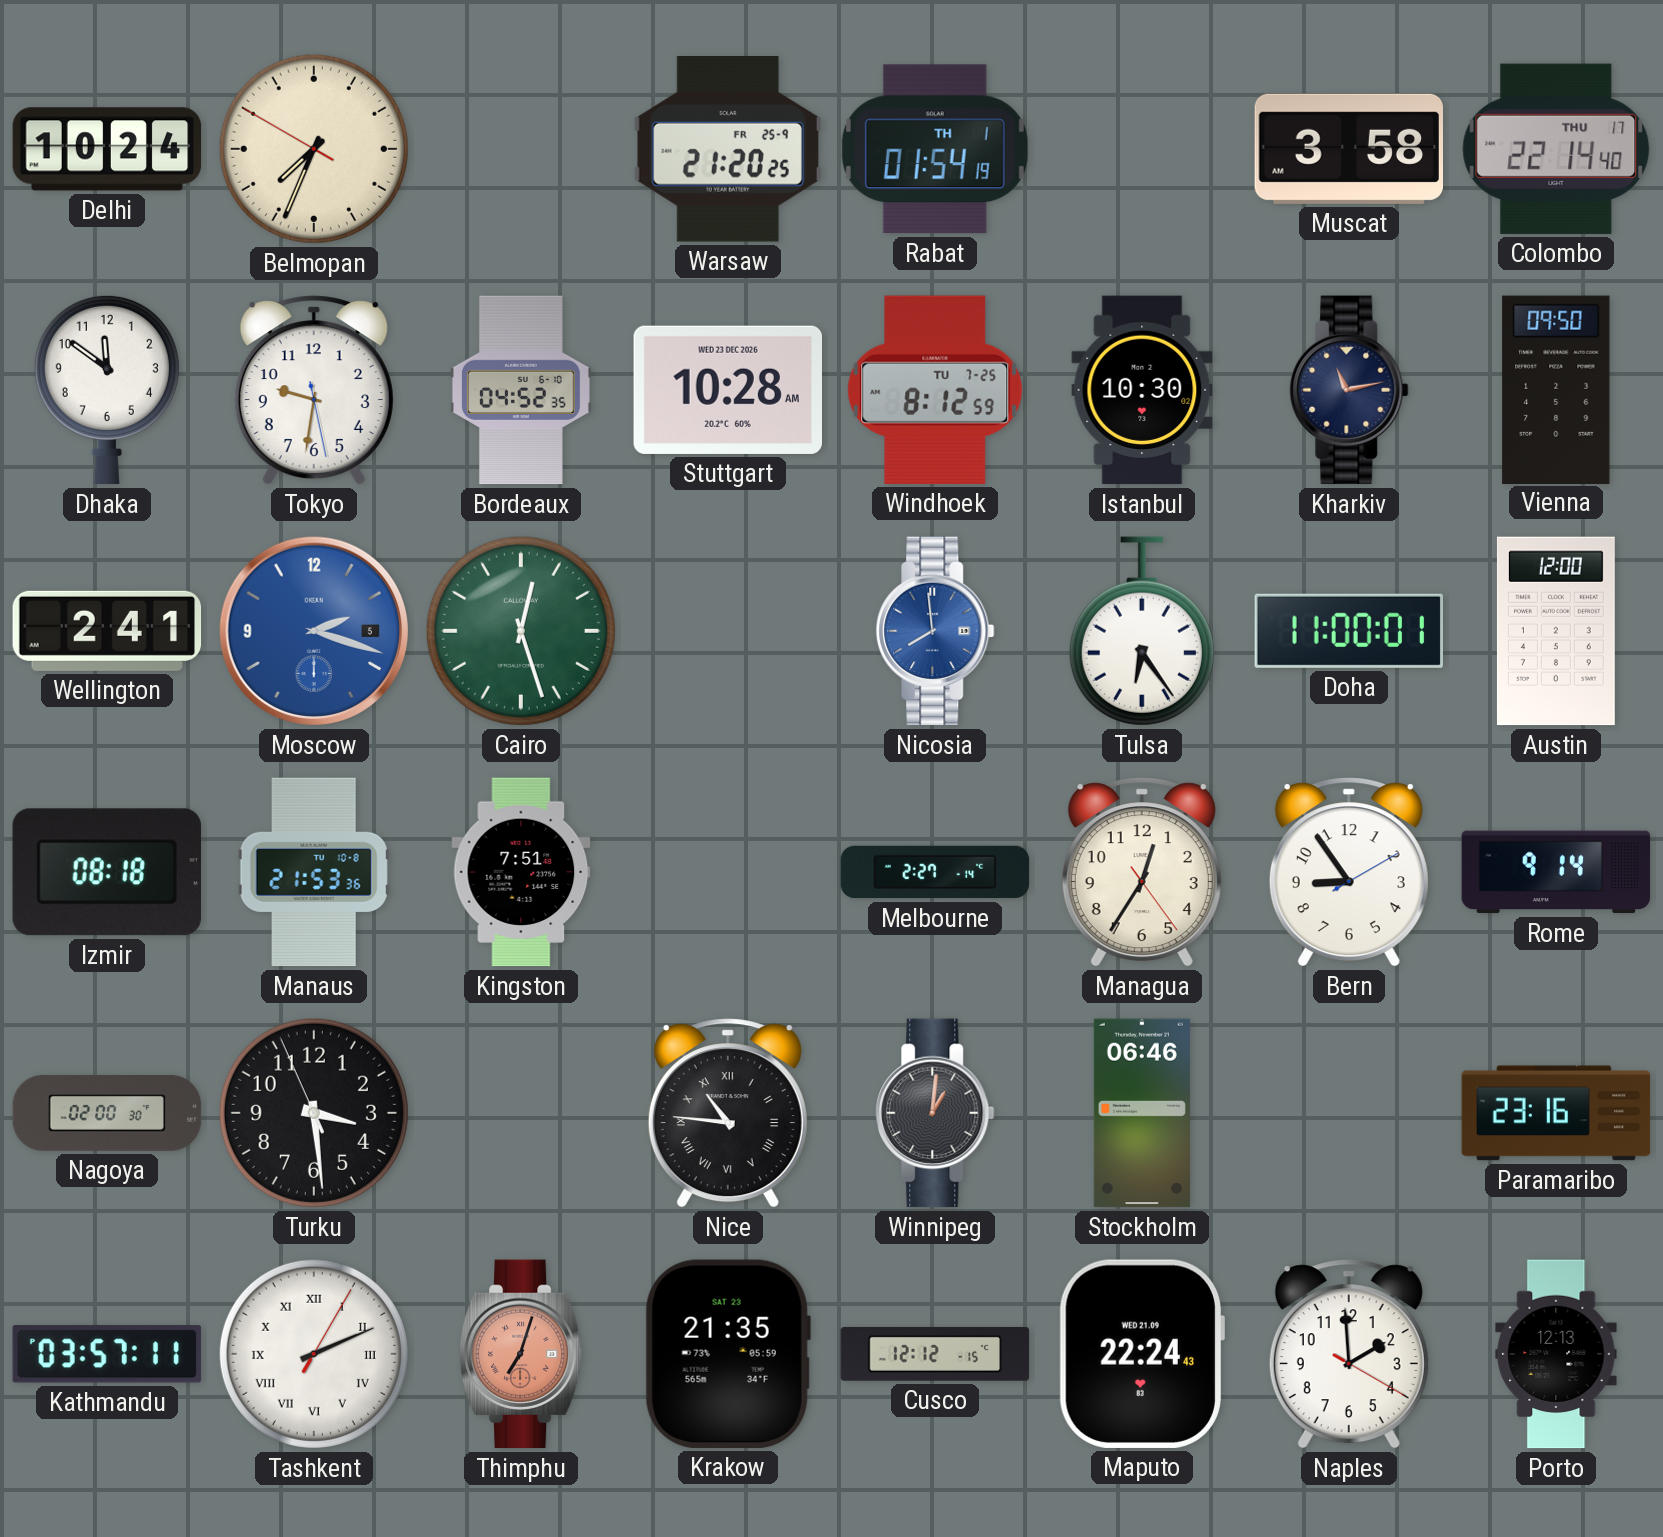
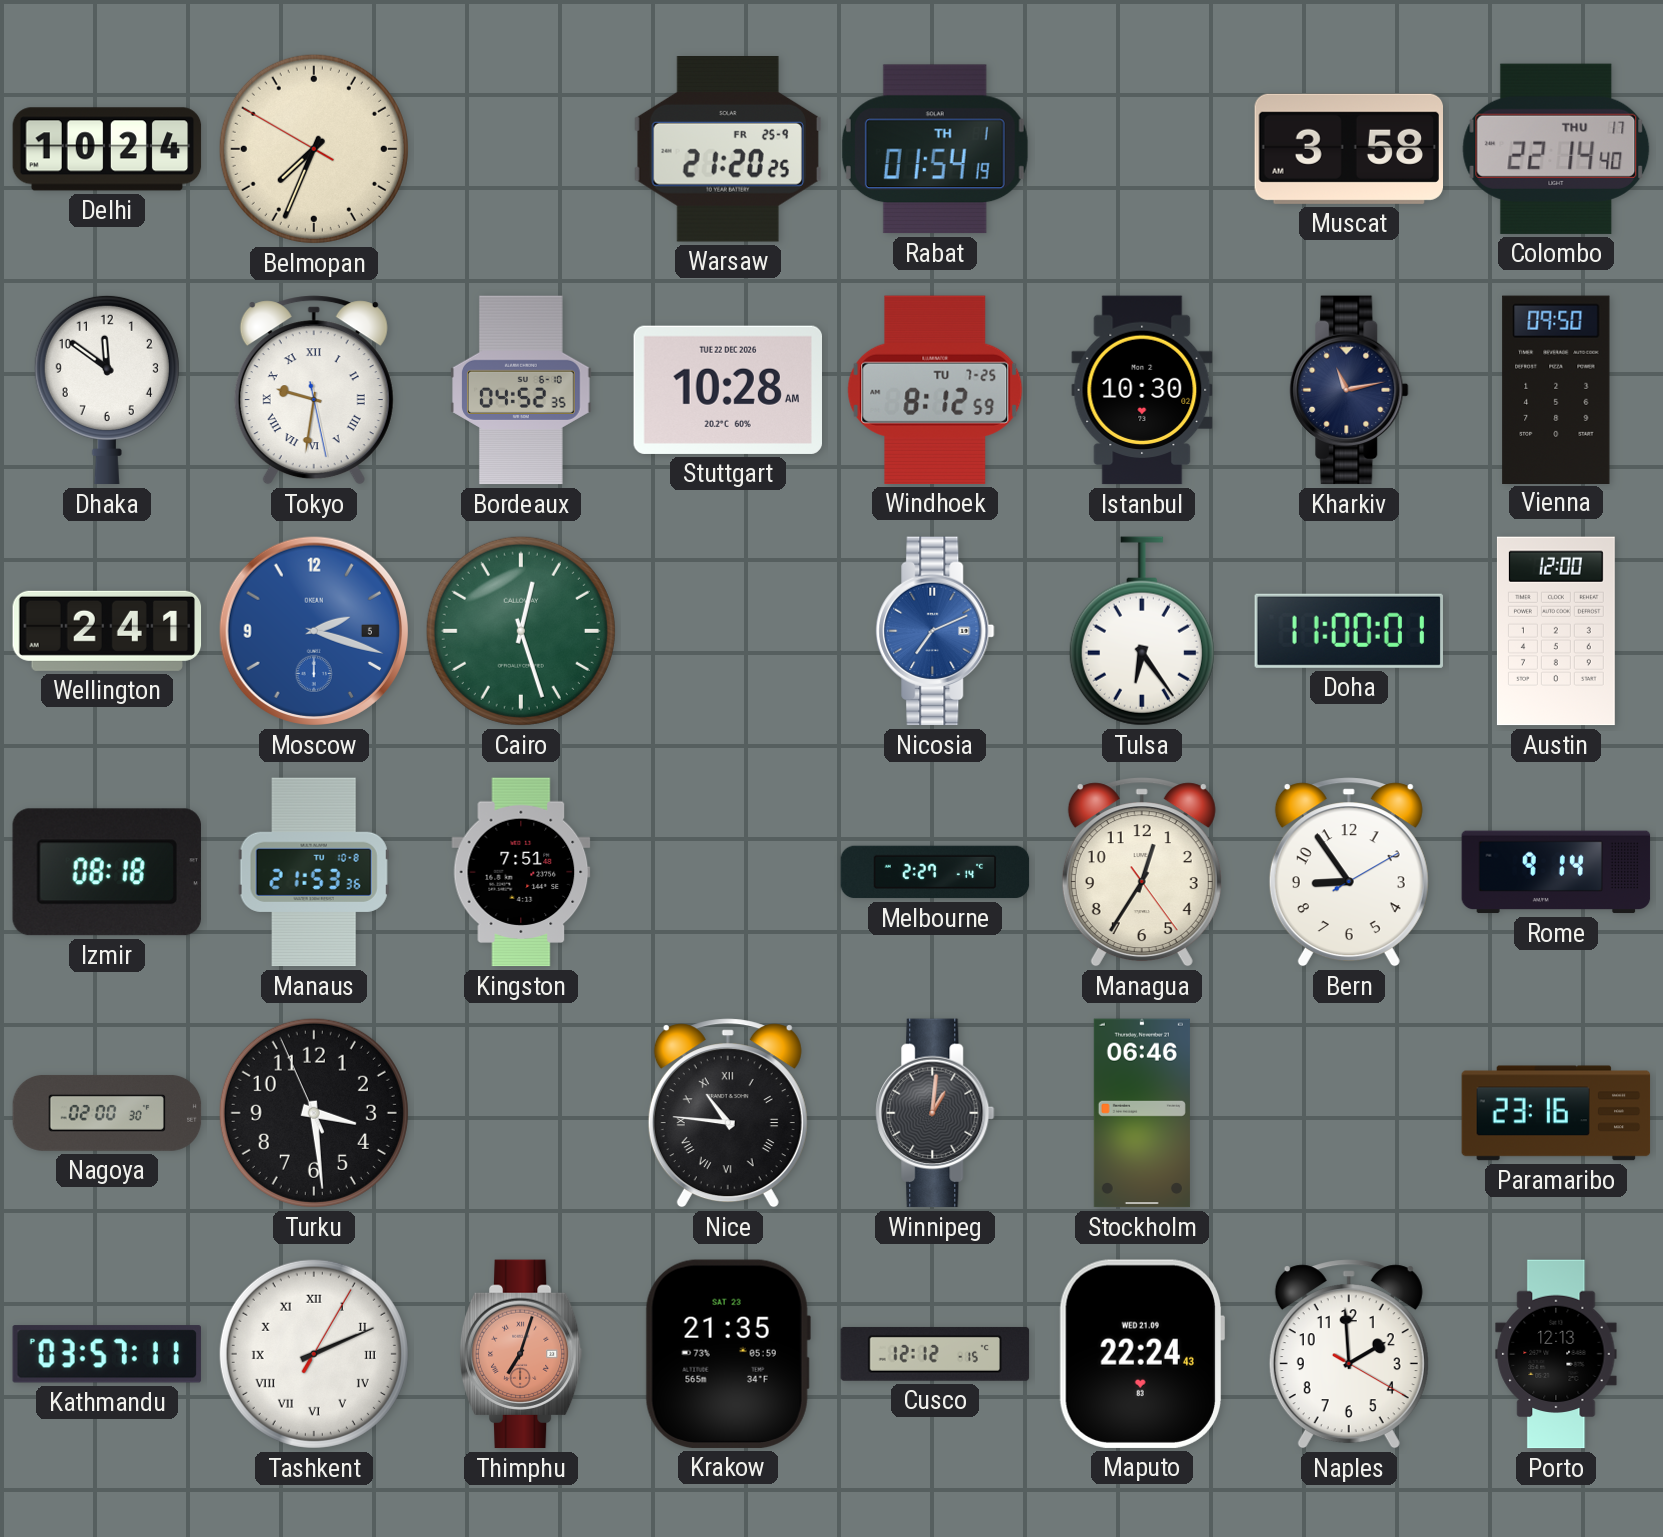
Tokyo numerals: Arabic -> Roman
Stuttgart date: WED 23 DEC 2026 -> TUE 22 DEC 2026
Nicosia: 7:59 -> 7:11
